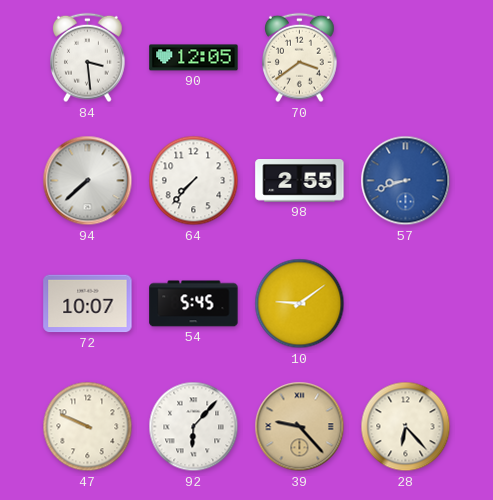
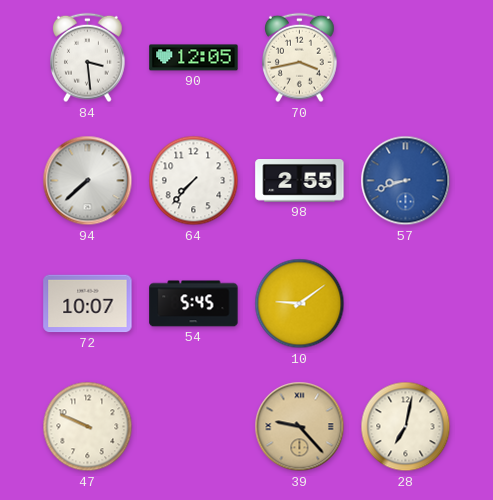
70: 3:39 -> 3:43
92: 6:07 -> none
28: 6:23 -> 7:02
